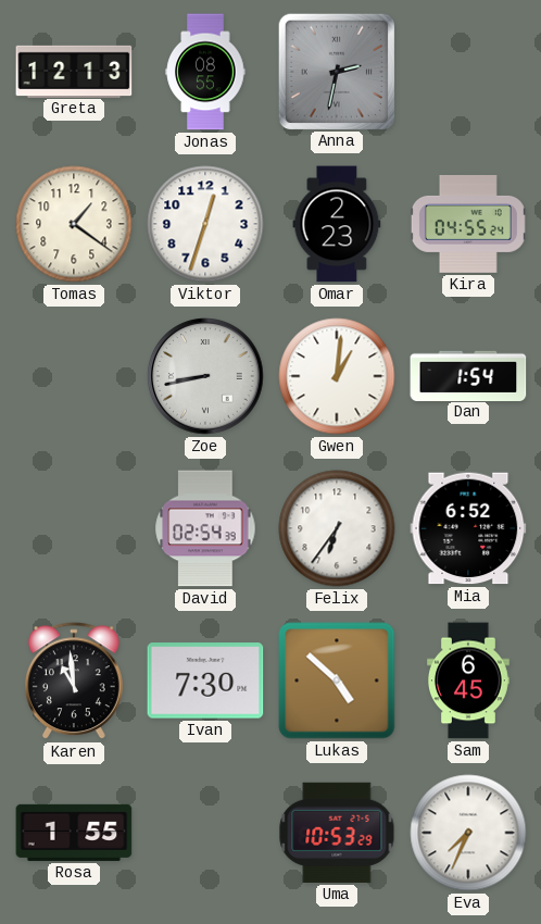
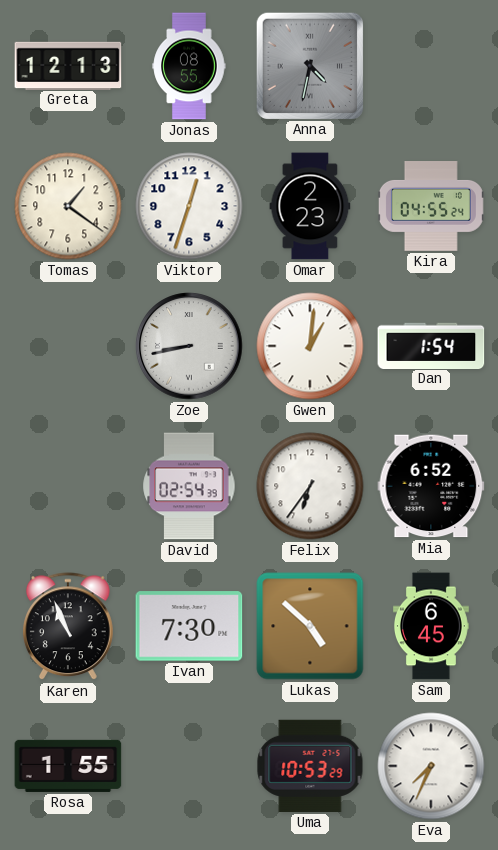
Anna: 2:32 -> 4:32
Karen: 10:59 -> 10:56
